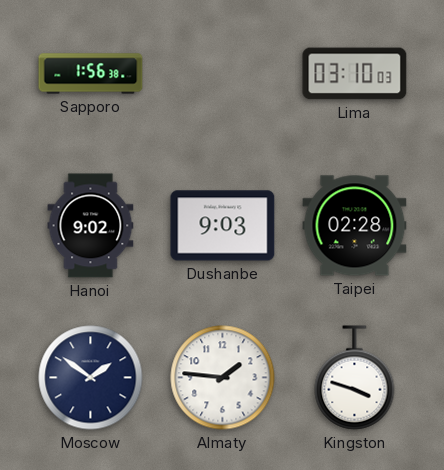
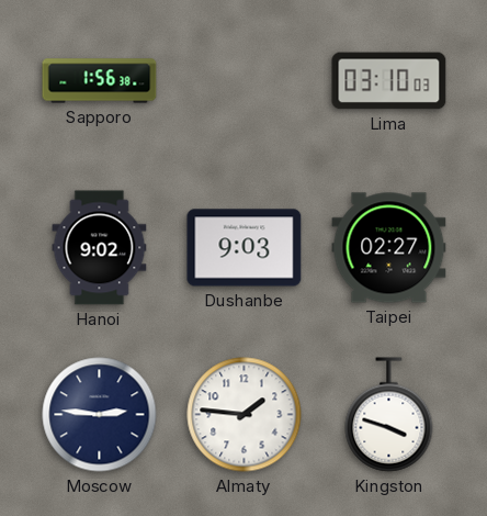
Taipei: 02:28 -> 02:27
Moscow: 1:51 -> 2:46
